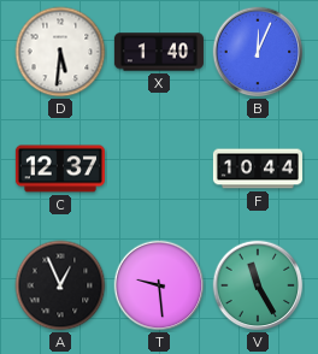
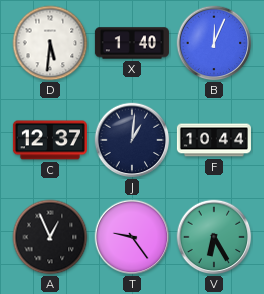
J: none -> 1:01
T: 9:29 -> 9:24
V: 11:25 -> 6:25
